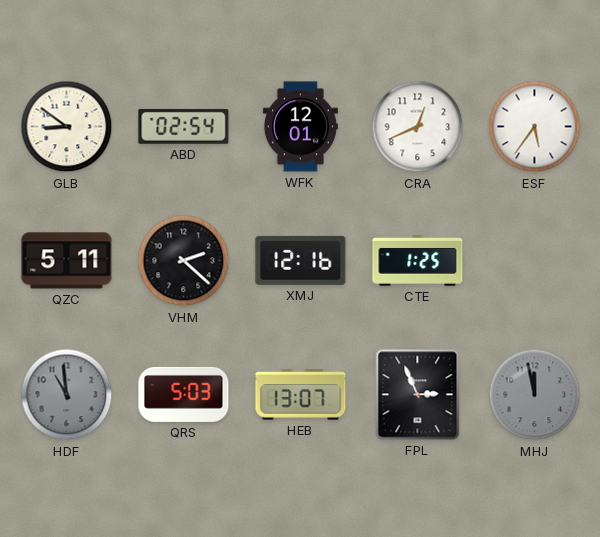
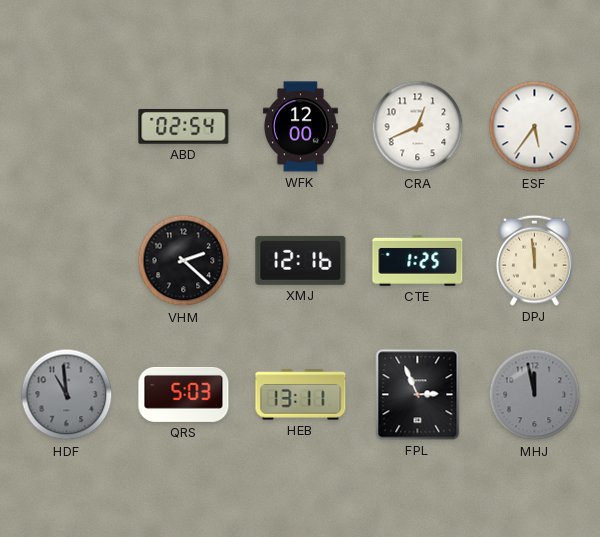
GLB: 8:51 -> none
WFK: 12:01 -> 12:00
QZC: 5:11 -> none
DPJ: none -> 11:59
HEB: 13:07 -> 13:11
